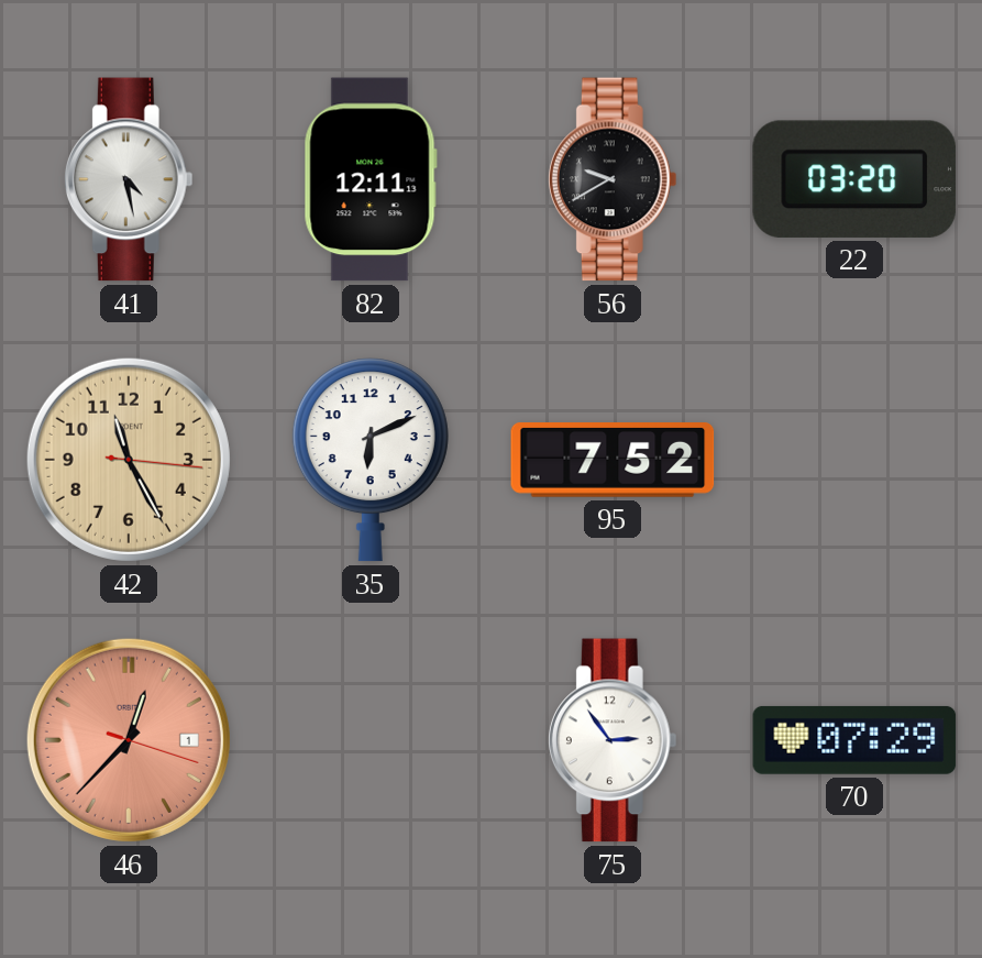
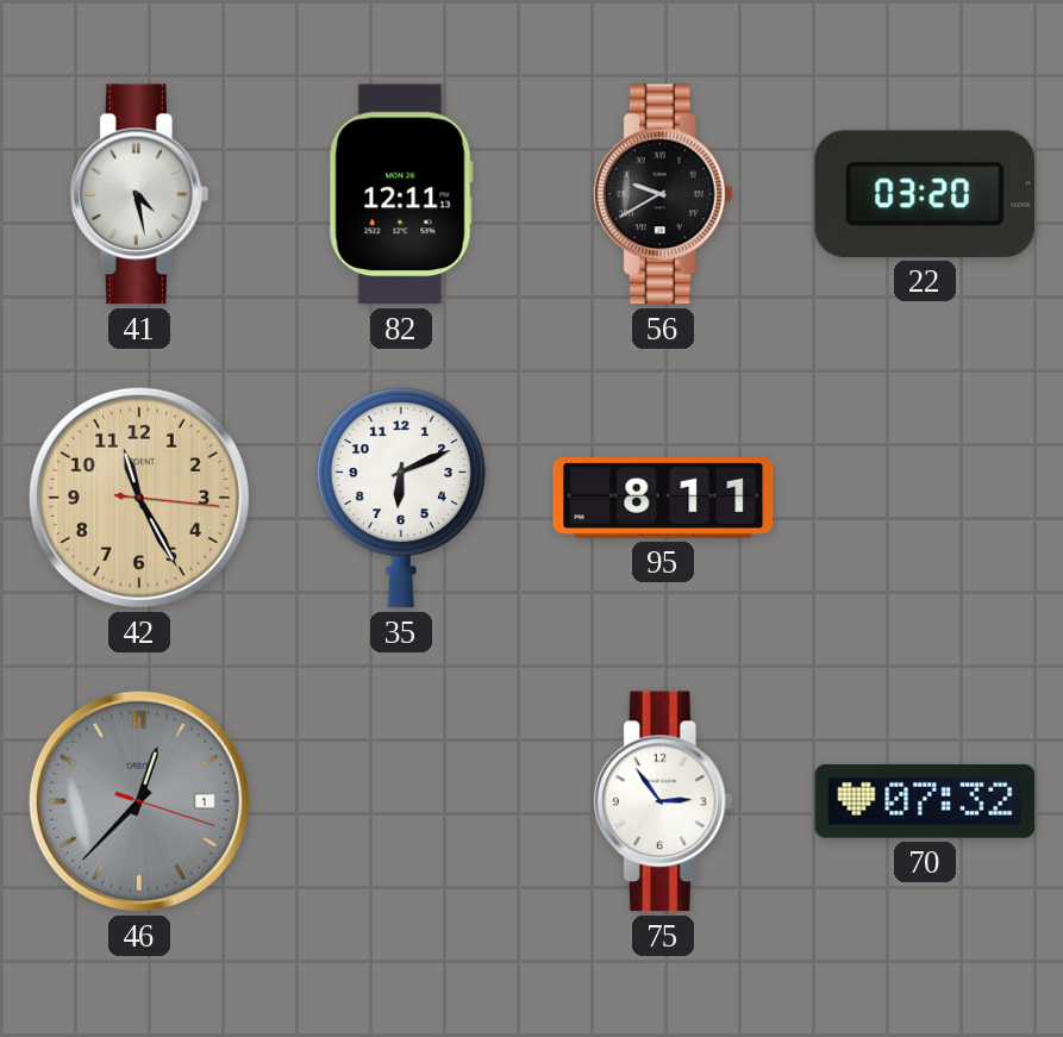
95: 7:52 -> 8:11
46 dial: salmon -> grey
70: 07:29 -> 07:32
